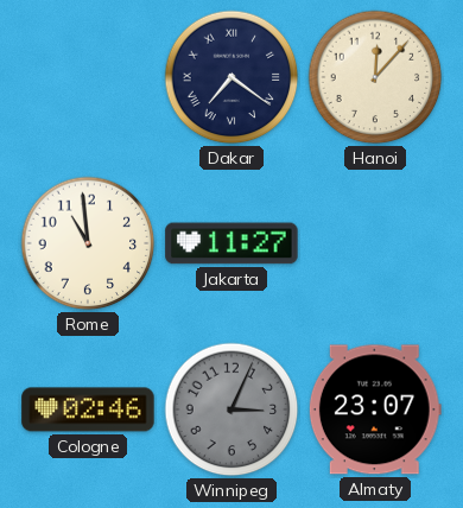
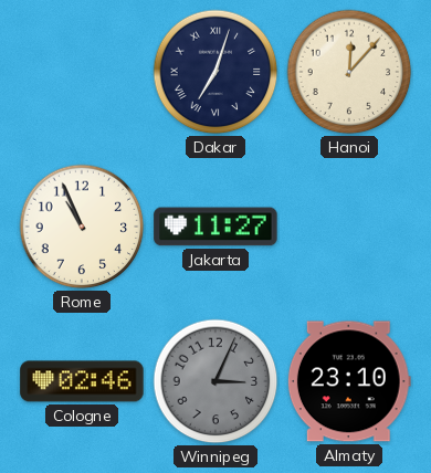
Dakar: 7:21 -> 7:03
Rome: 10:59 -> 10:56
Almaty: 23:07 -> 23:10
